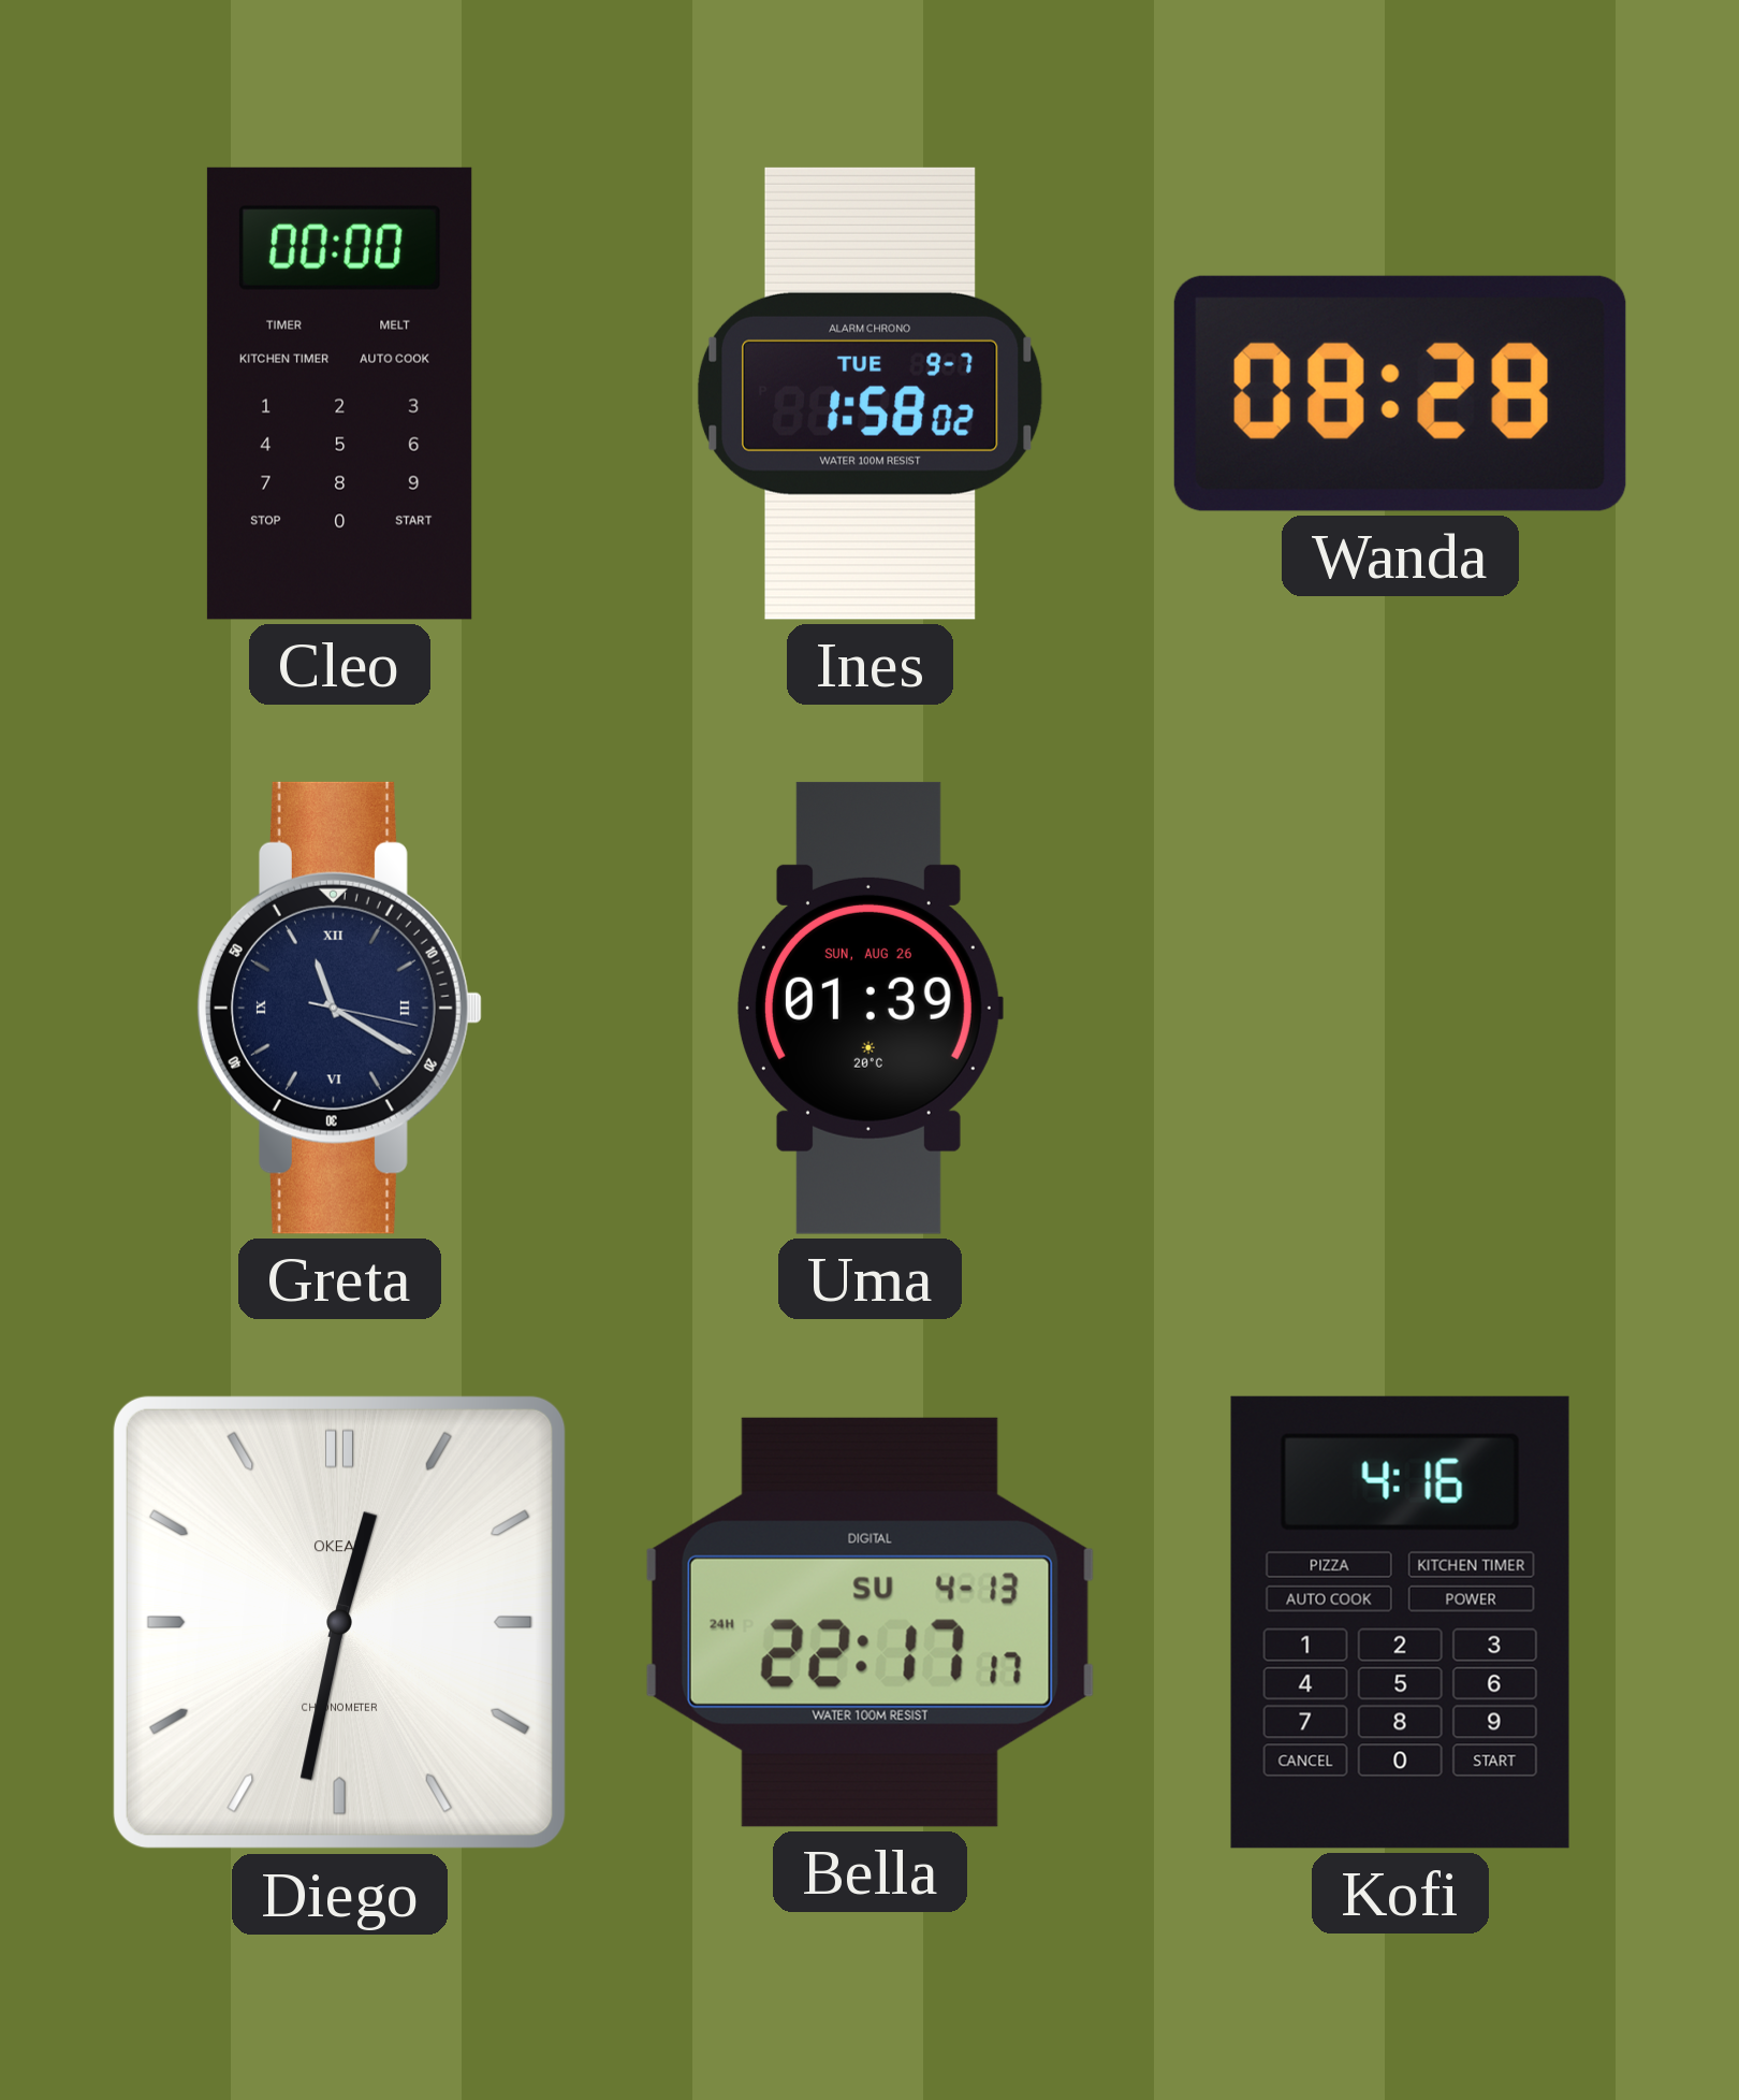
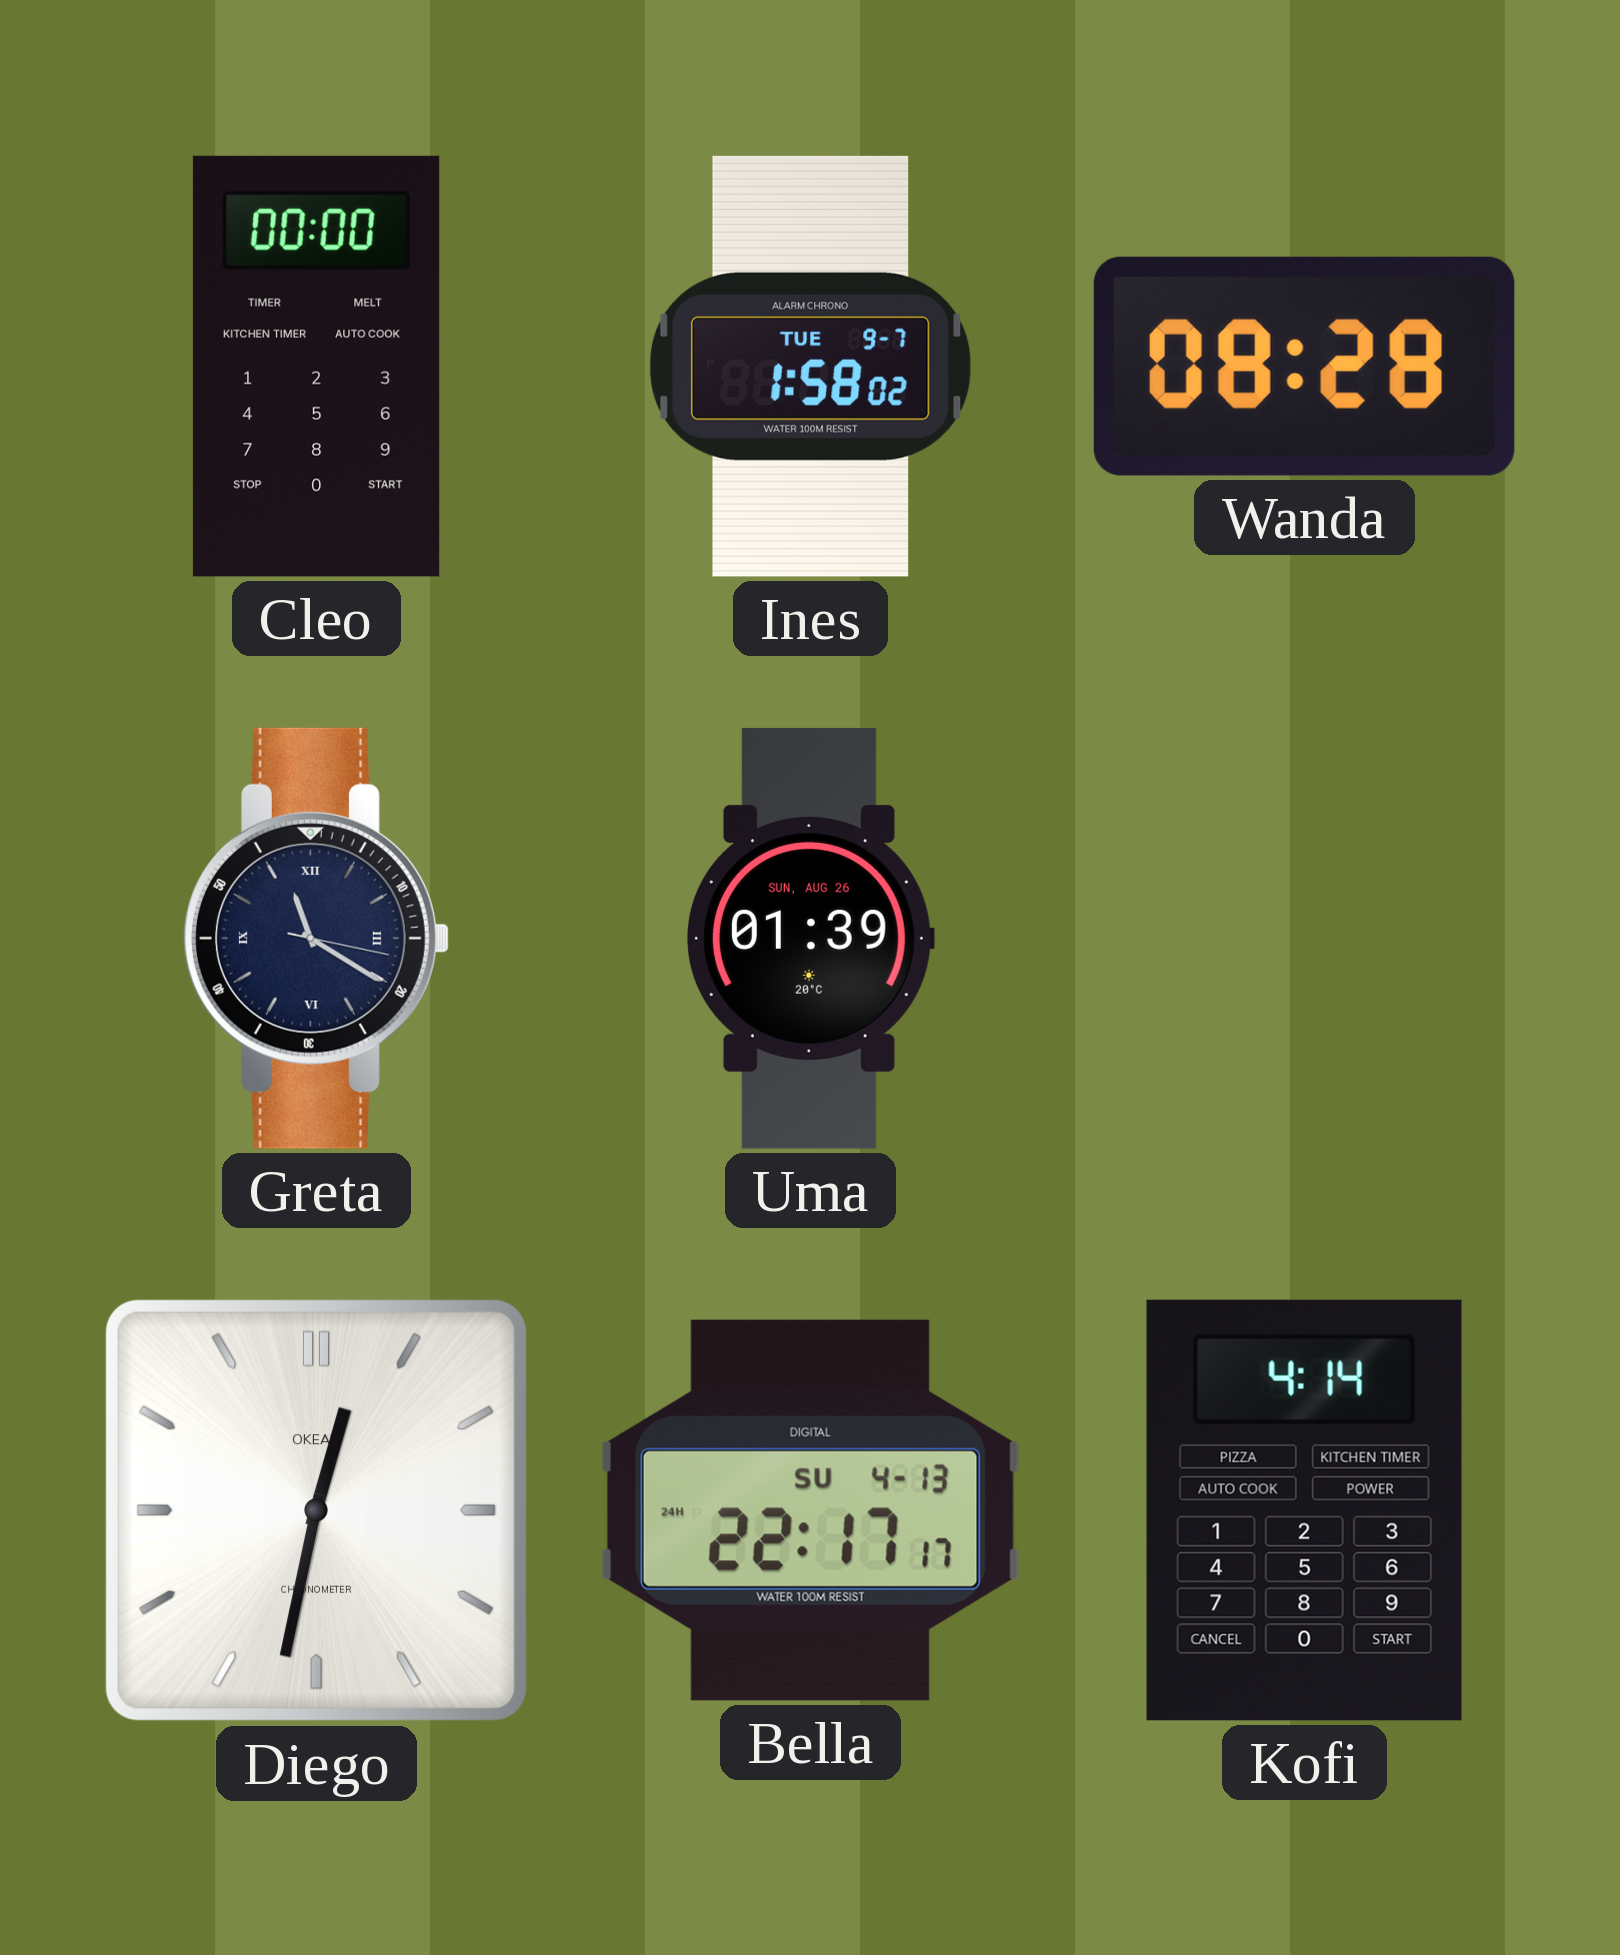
Kofi: 4:16 -> 4:14
